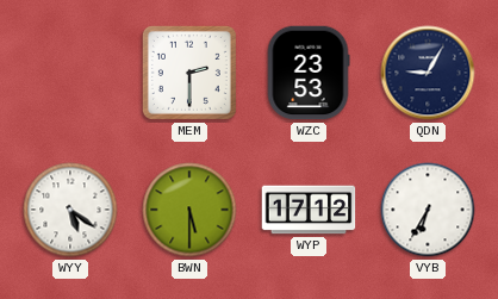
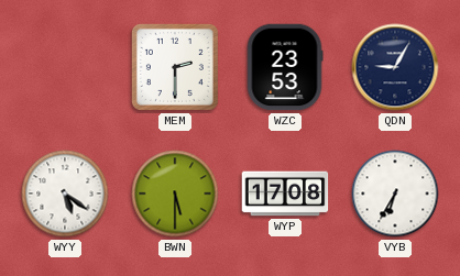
WYP: 17:12 -> 17:08
